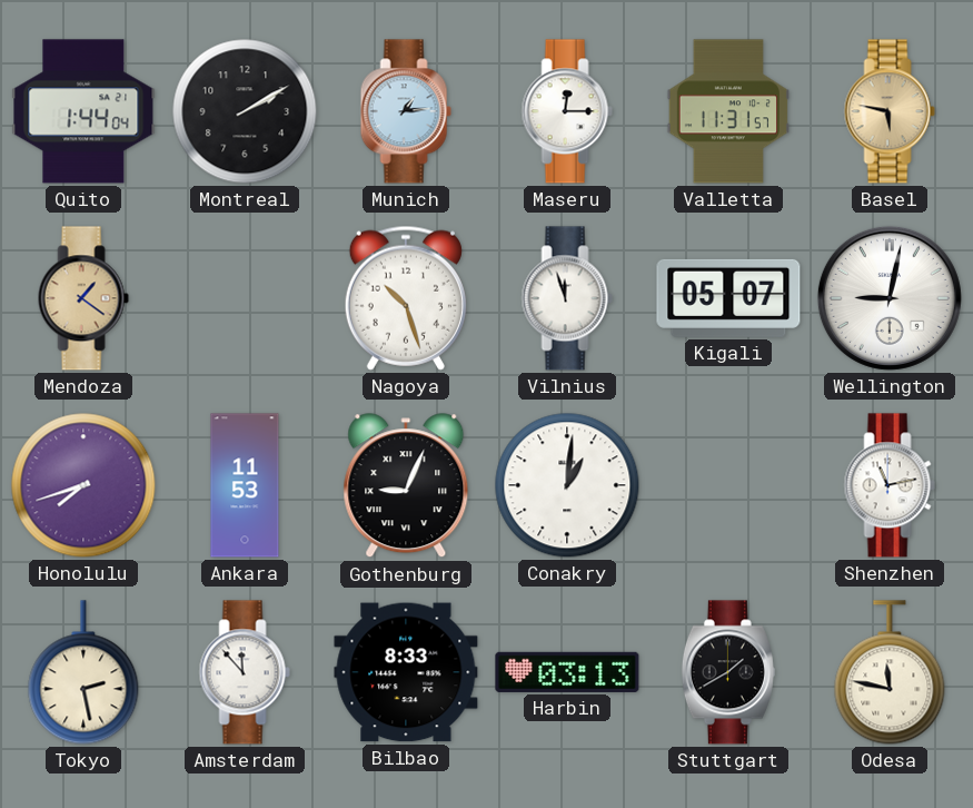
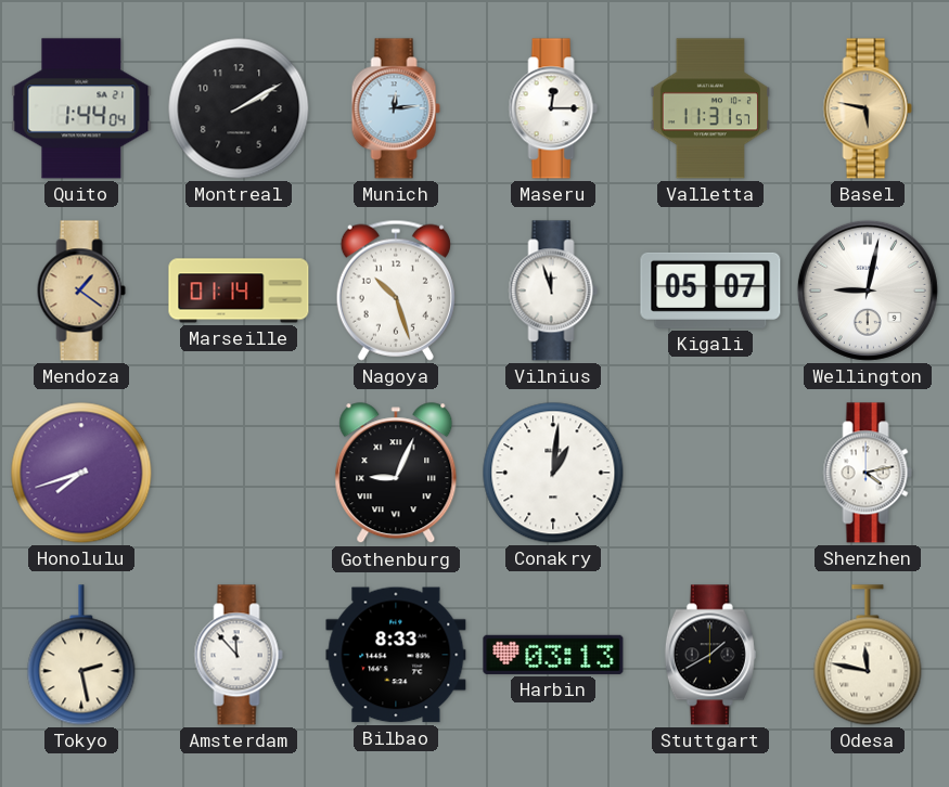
Munich: 1:14 -> 12:14
Marseille: none -> 01:14
Ankara: 11:53 -> none
Shenzhen: 11:13 -> 4:13
